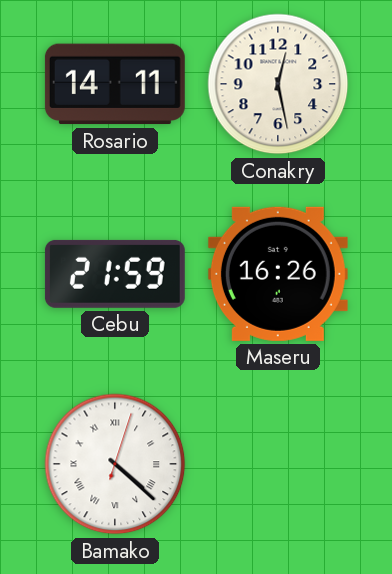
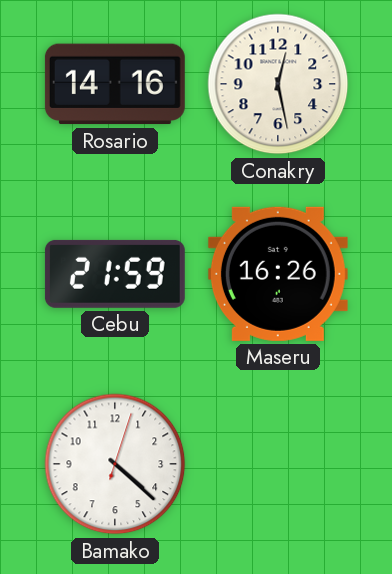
Rosario: 14:11 -> 14:16
Bamako numerals: Roman -> Arabic
